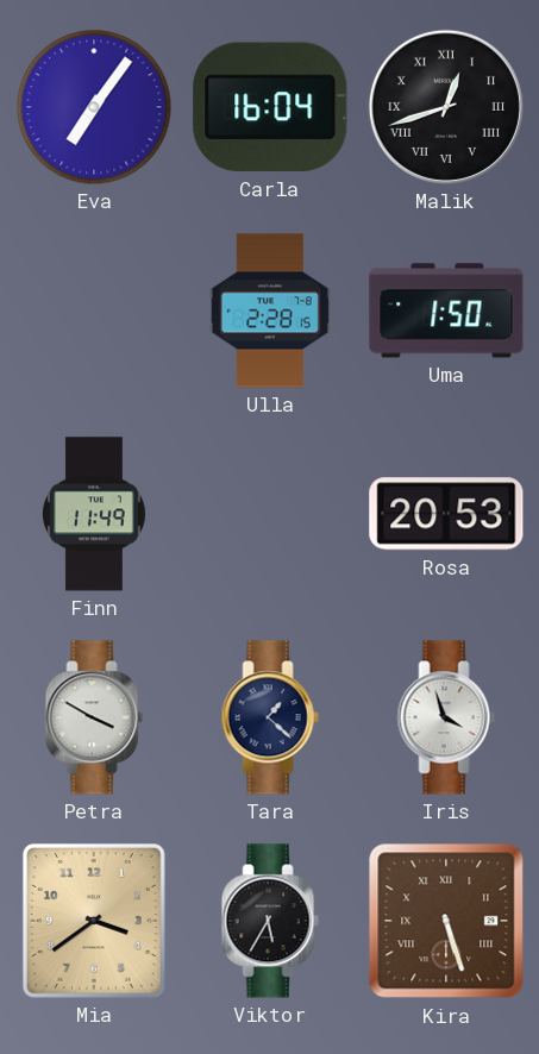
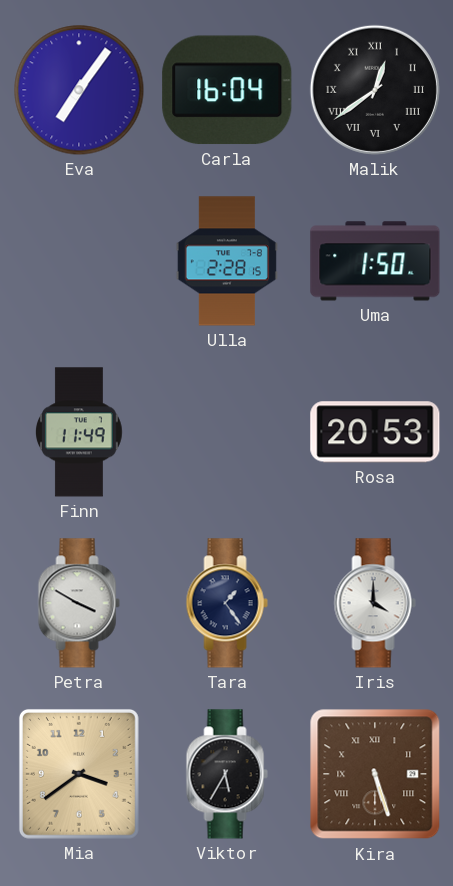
Malik: 12:42 -> 12:39
Tara: 1:22 -> 1:24
Iris: 3:57 -> 4:00
